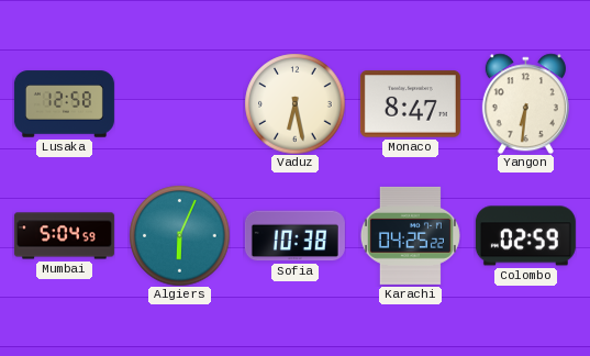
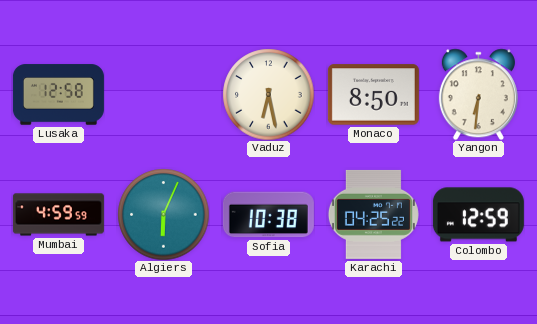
Monaco: 8:47 -> 8:50
Mumbai: 5:04 -> 4:59
Colombo: 02:59 -> 12:59
